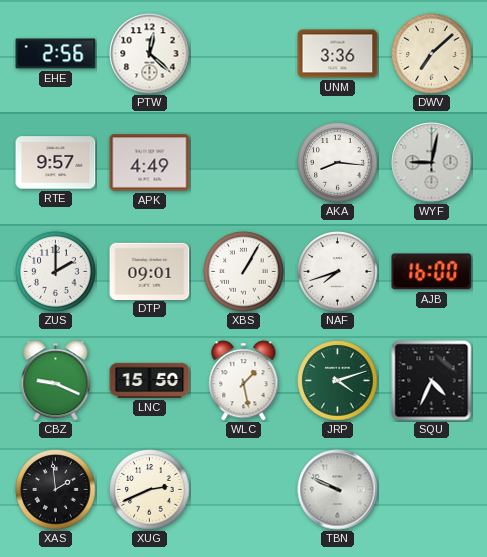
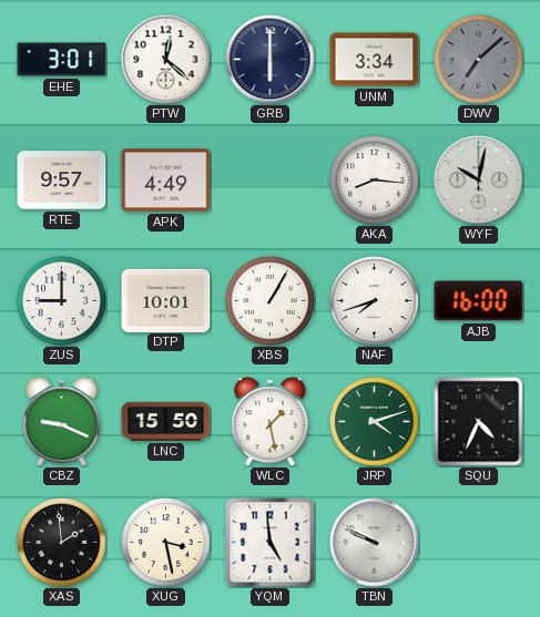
EHE: 2:56 -> 3:01
GRB: none -> 6:00
UNM: 3:36 -> 3:34
DWV dial: cream -> grey
WYF: 9:02 -> 10:02
ZUS: 2:00 -> 9:00
DTP: 09:01 -> 10:01
XUG: 2:41 -> 3:28
YQM: none -> 4:59
